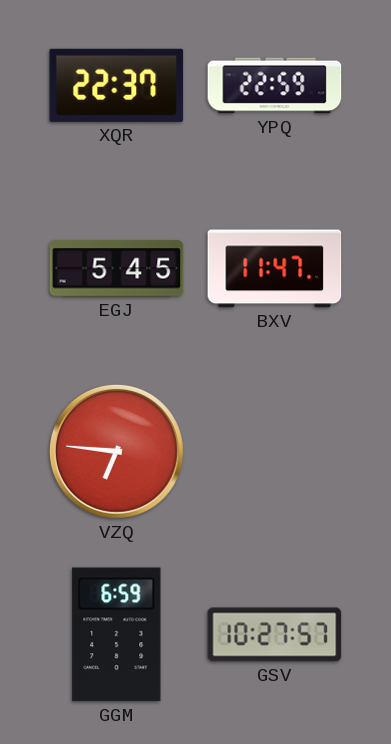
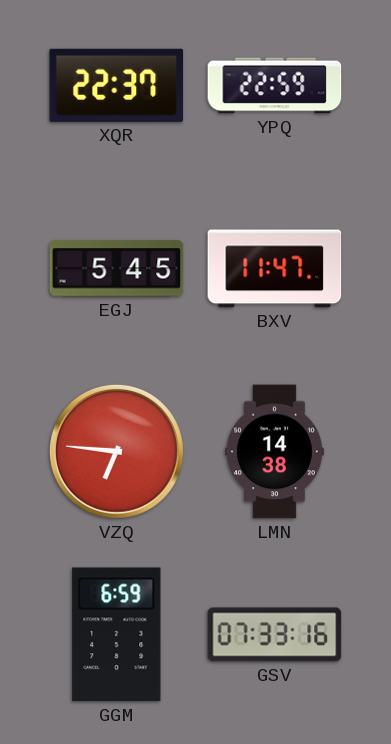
LMN: none -> 14:38
GSV: 10:27 -> 07:33
